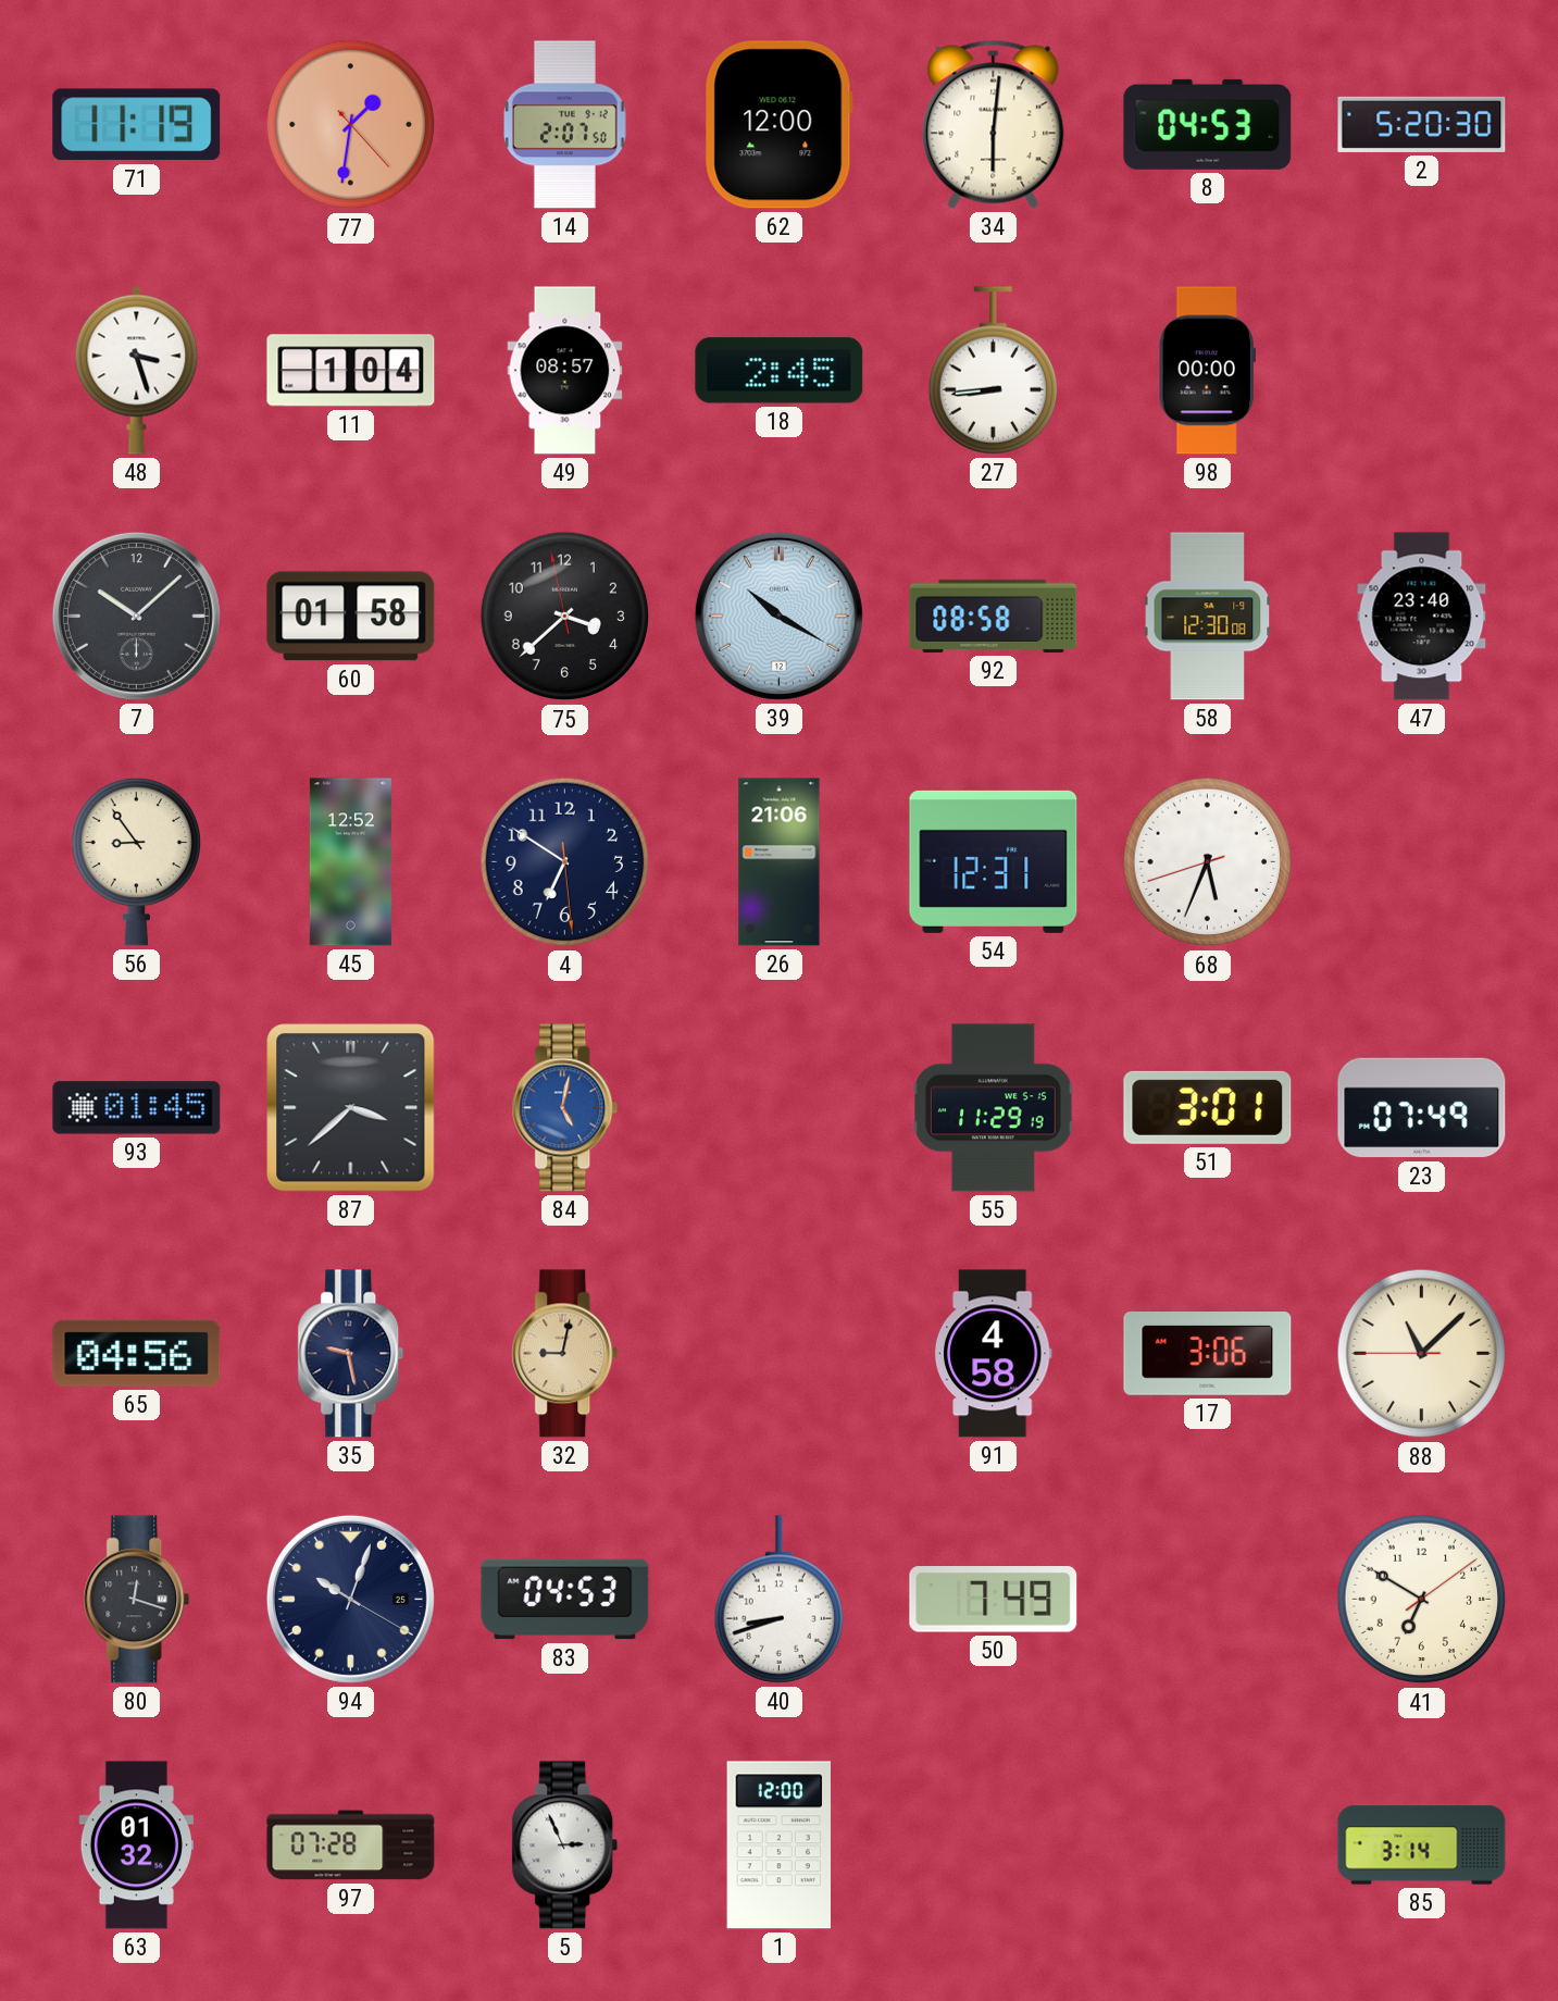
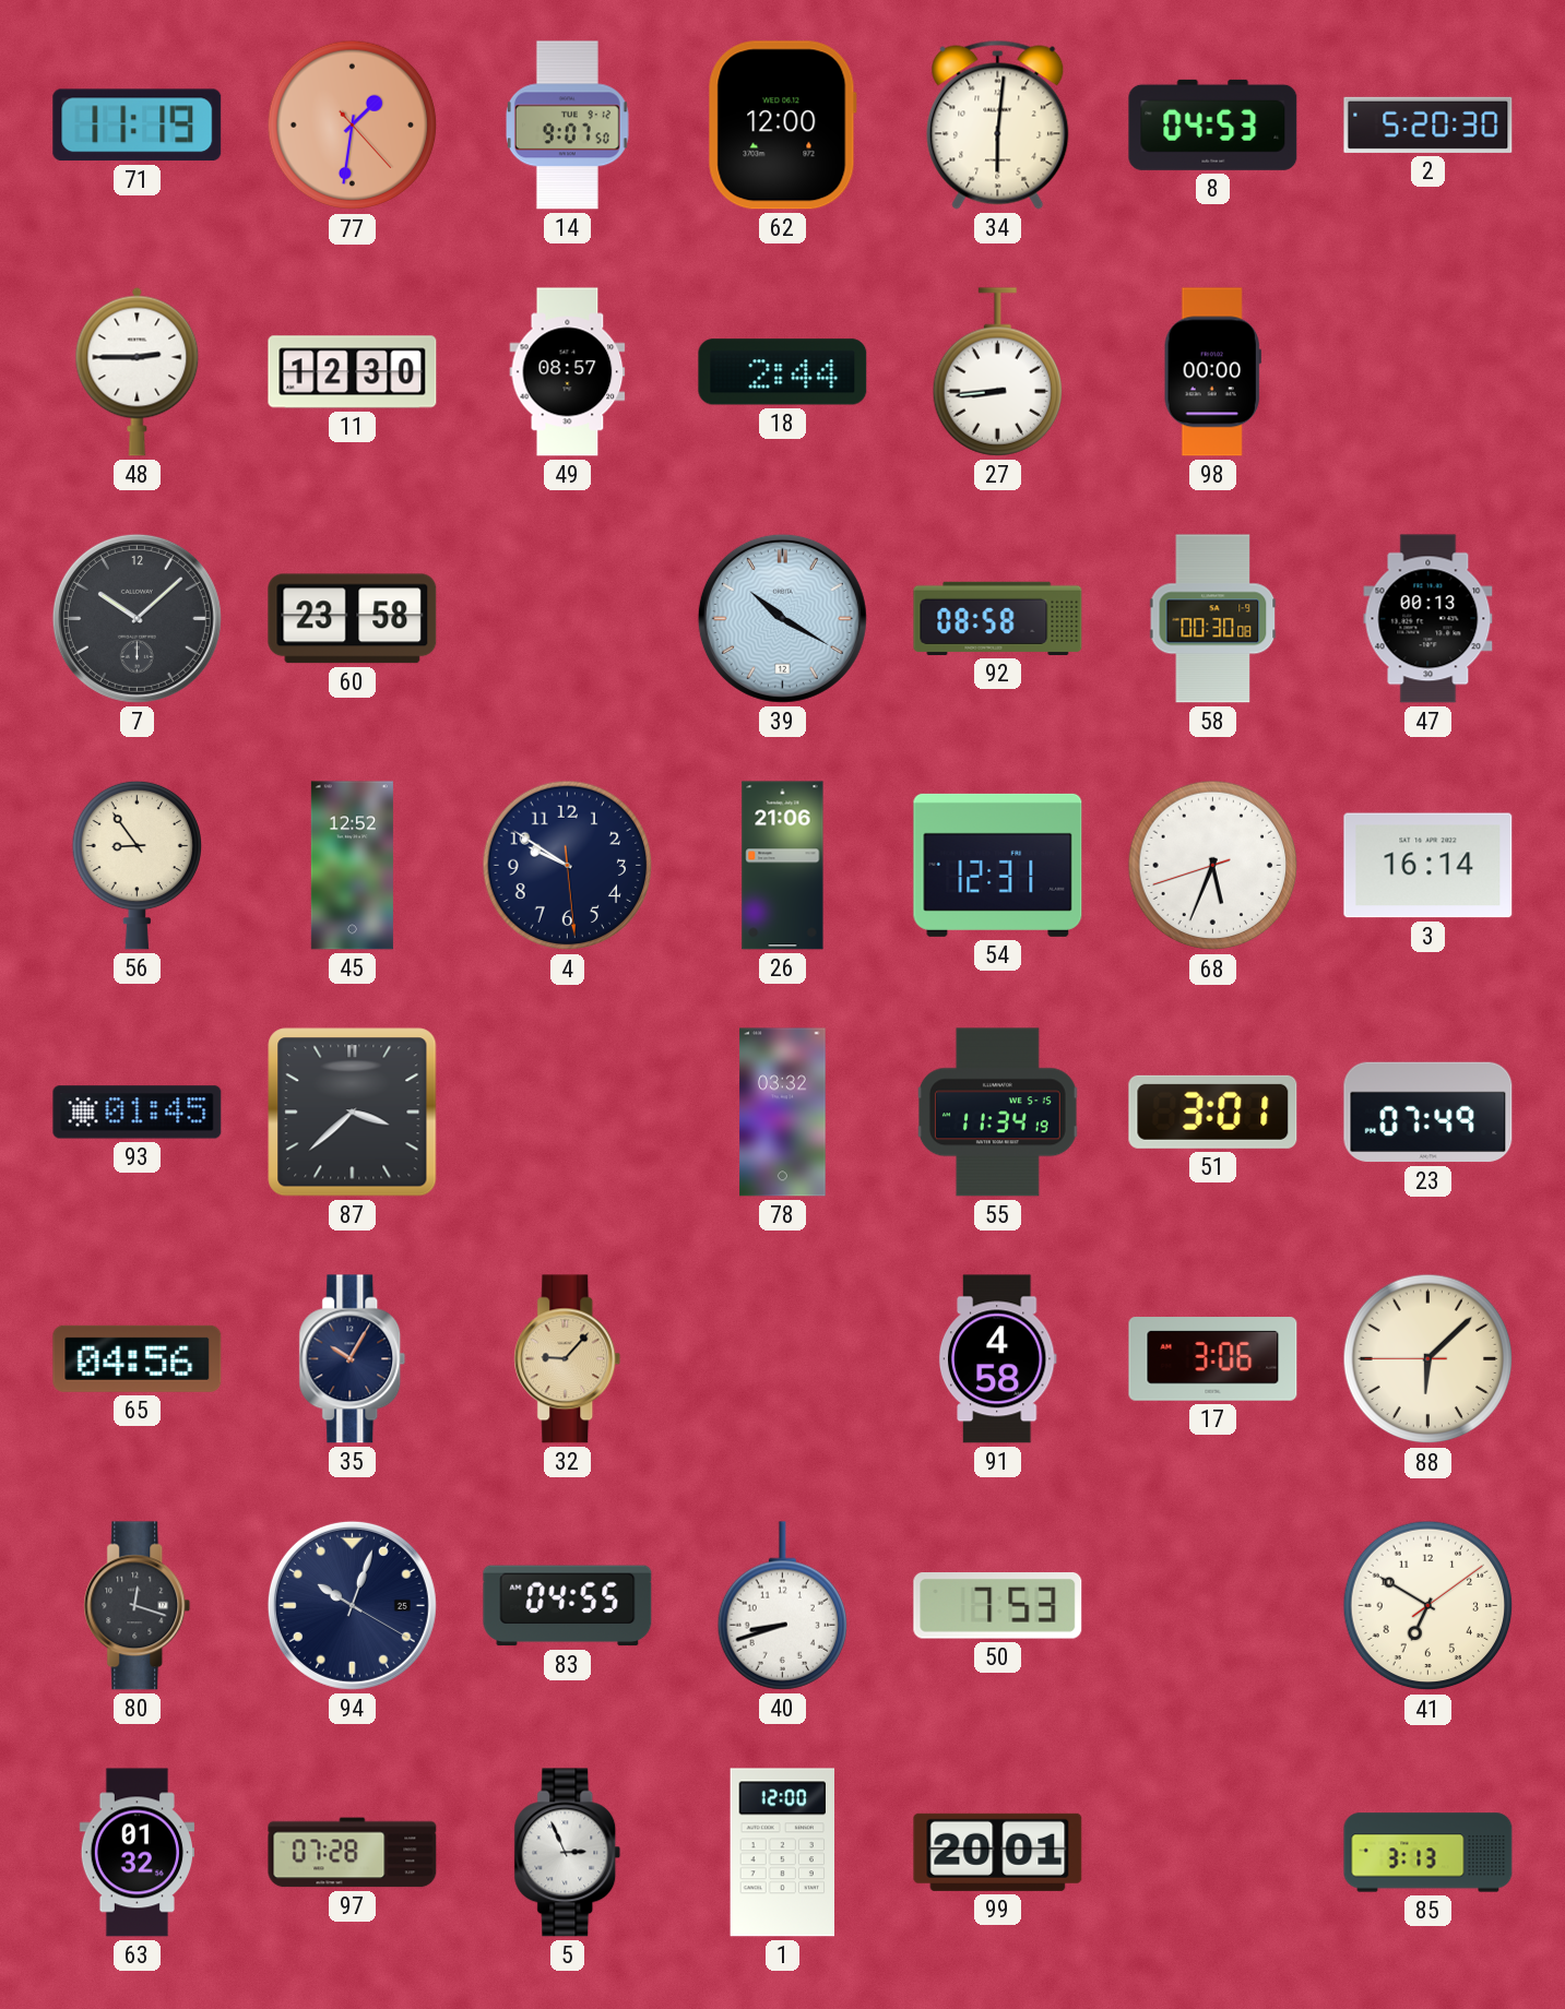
14: 2:07 -> 9:07
48: 3:27 -> 2:45
11: 1:04 -> 12:30
18: 2:45 -> 2:44
60: 01:58 -> 23:58
75: 3:37 -> none
58: 12:30 -> 00:30
47: 23:40 -> 00:13
4: 6:50 -> 9:50
3: none -> 16:14
84: 5:02 -> none
78: none -> 03:32
55: 11:29 -> 11:34
35: 9:28 -> 10:05
32: 9:02 -> 9:07
88: 11:07 -> 6:07
83: 04:53 -> 04:55
50: 7:49 -> 7:53
99: none -> 20:01
85: 3:14 -> 3:13
